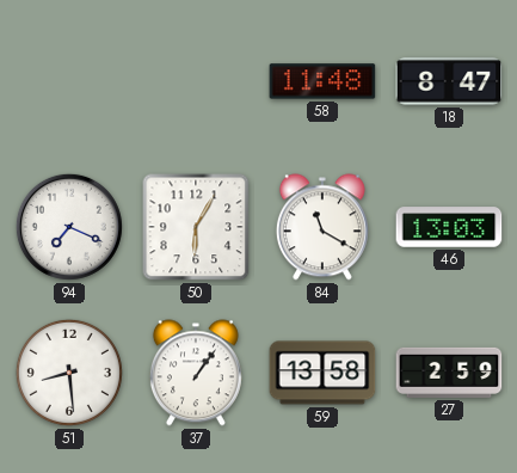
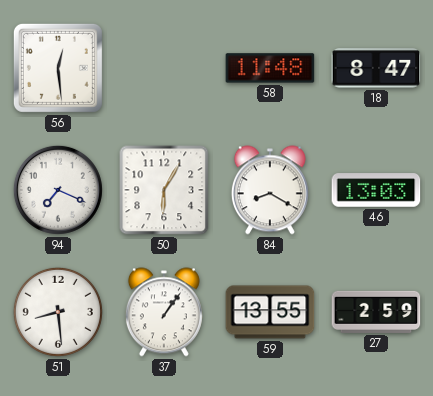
56: none -> 12:29
84: 11:20 -> 8:20
59: 13:58 -> 13:55
